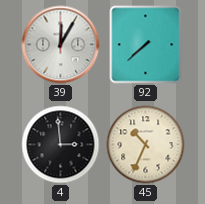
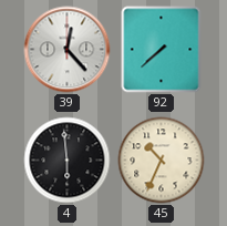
39: 12:05 -> 12:23
4: 2:59 -> 5:59
